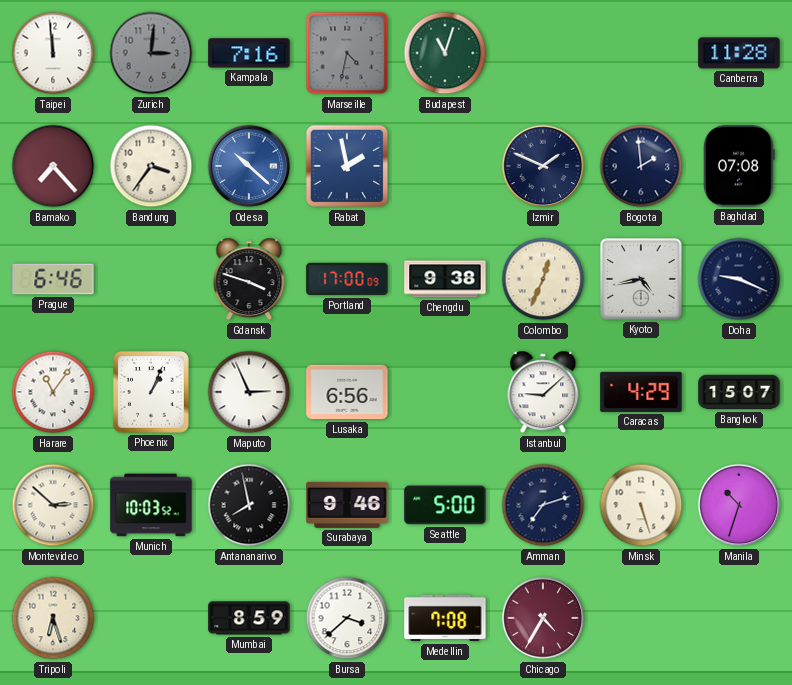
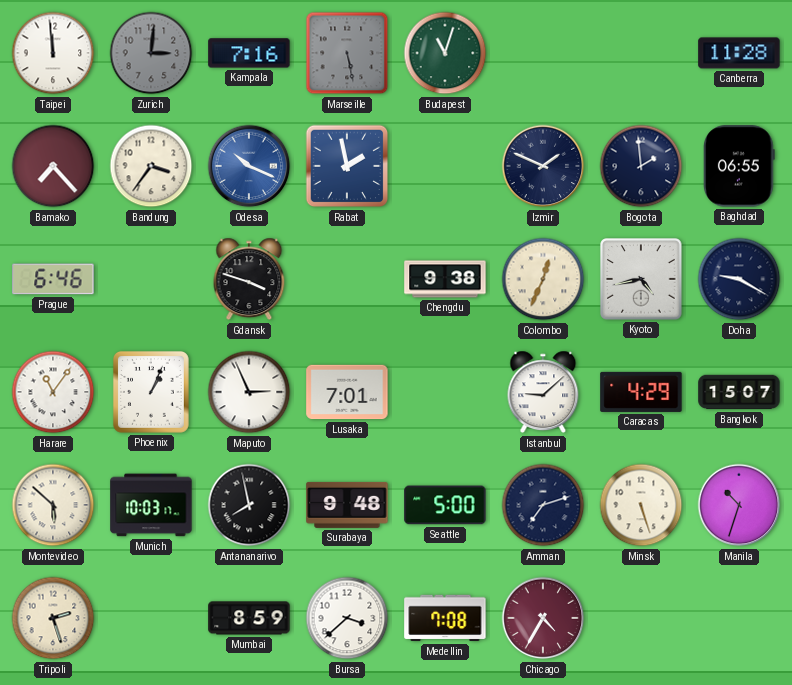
Marseille: 4:32 -> 5:28
Odesa: 10:22 -> 10:19
Baghdad: 07:08 -> 06:55
Portland: 17:00 -> none
Doha: 9:19 -> 9:20
Lusaka: 6:56 -> 7:01
Montevideo: 2:52 -> 5:52
Munich: 10:03:52 -> 10:03:17
Surabaya: 9:46 -> 9:48
Tripoli: 6:27 -> 2:27
